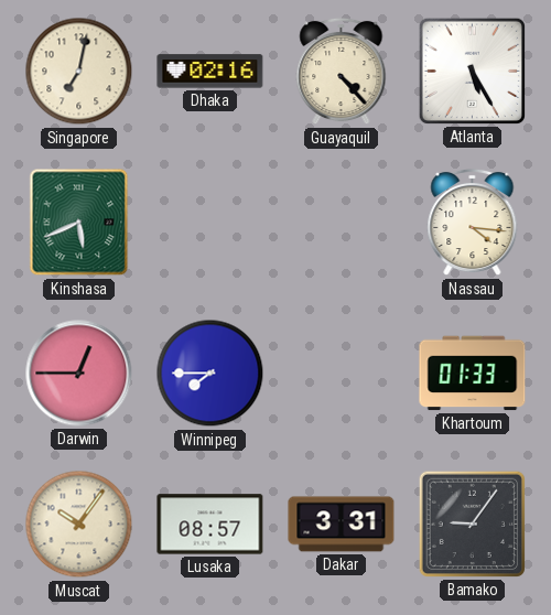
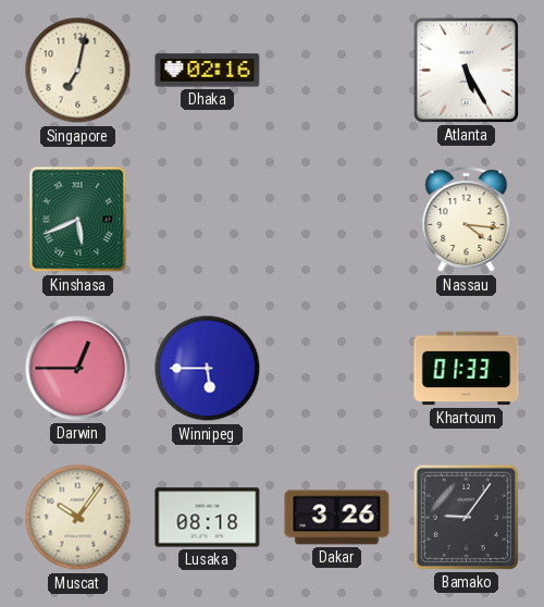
Guayaquil: 4:23 -> none
Winnipeg: 7:45 -> 5:45
Lusaka: 08:57 -> 08:18
Dakar: 3:31 -> 3:26
